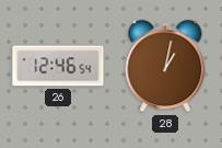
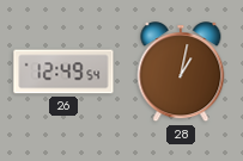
26: 12:46 -> 12:49
